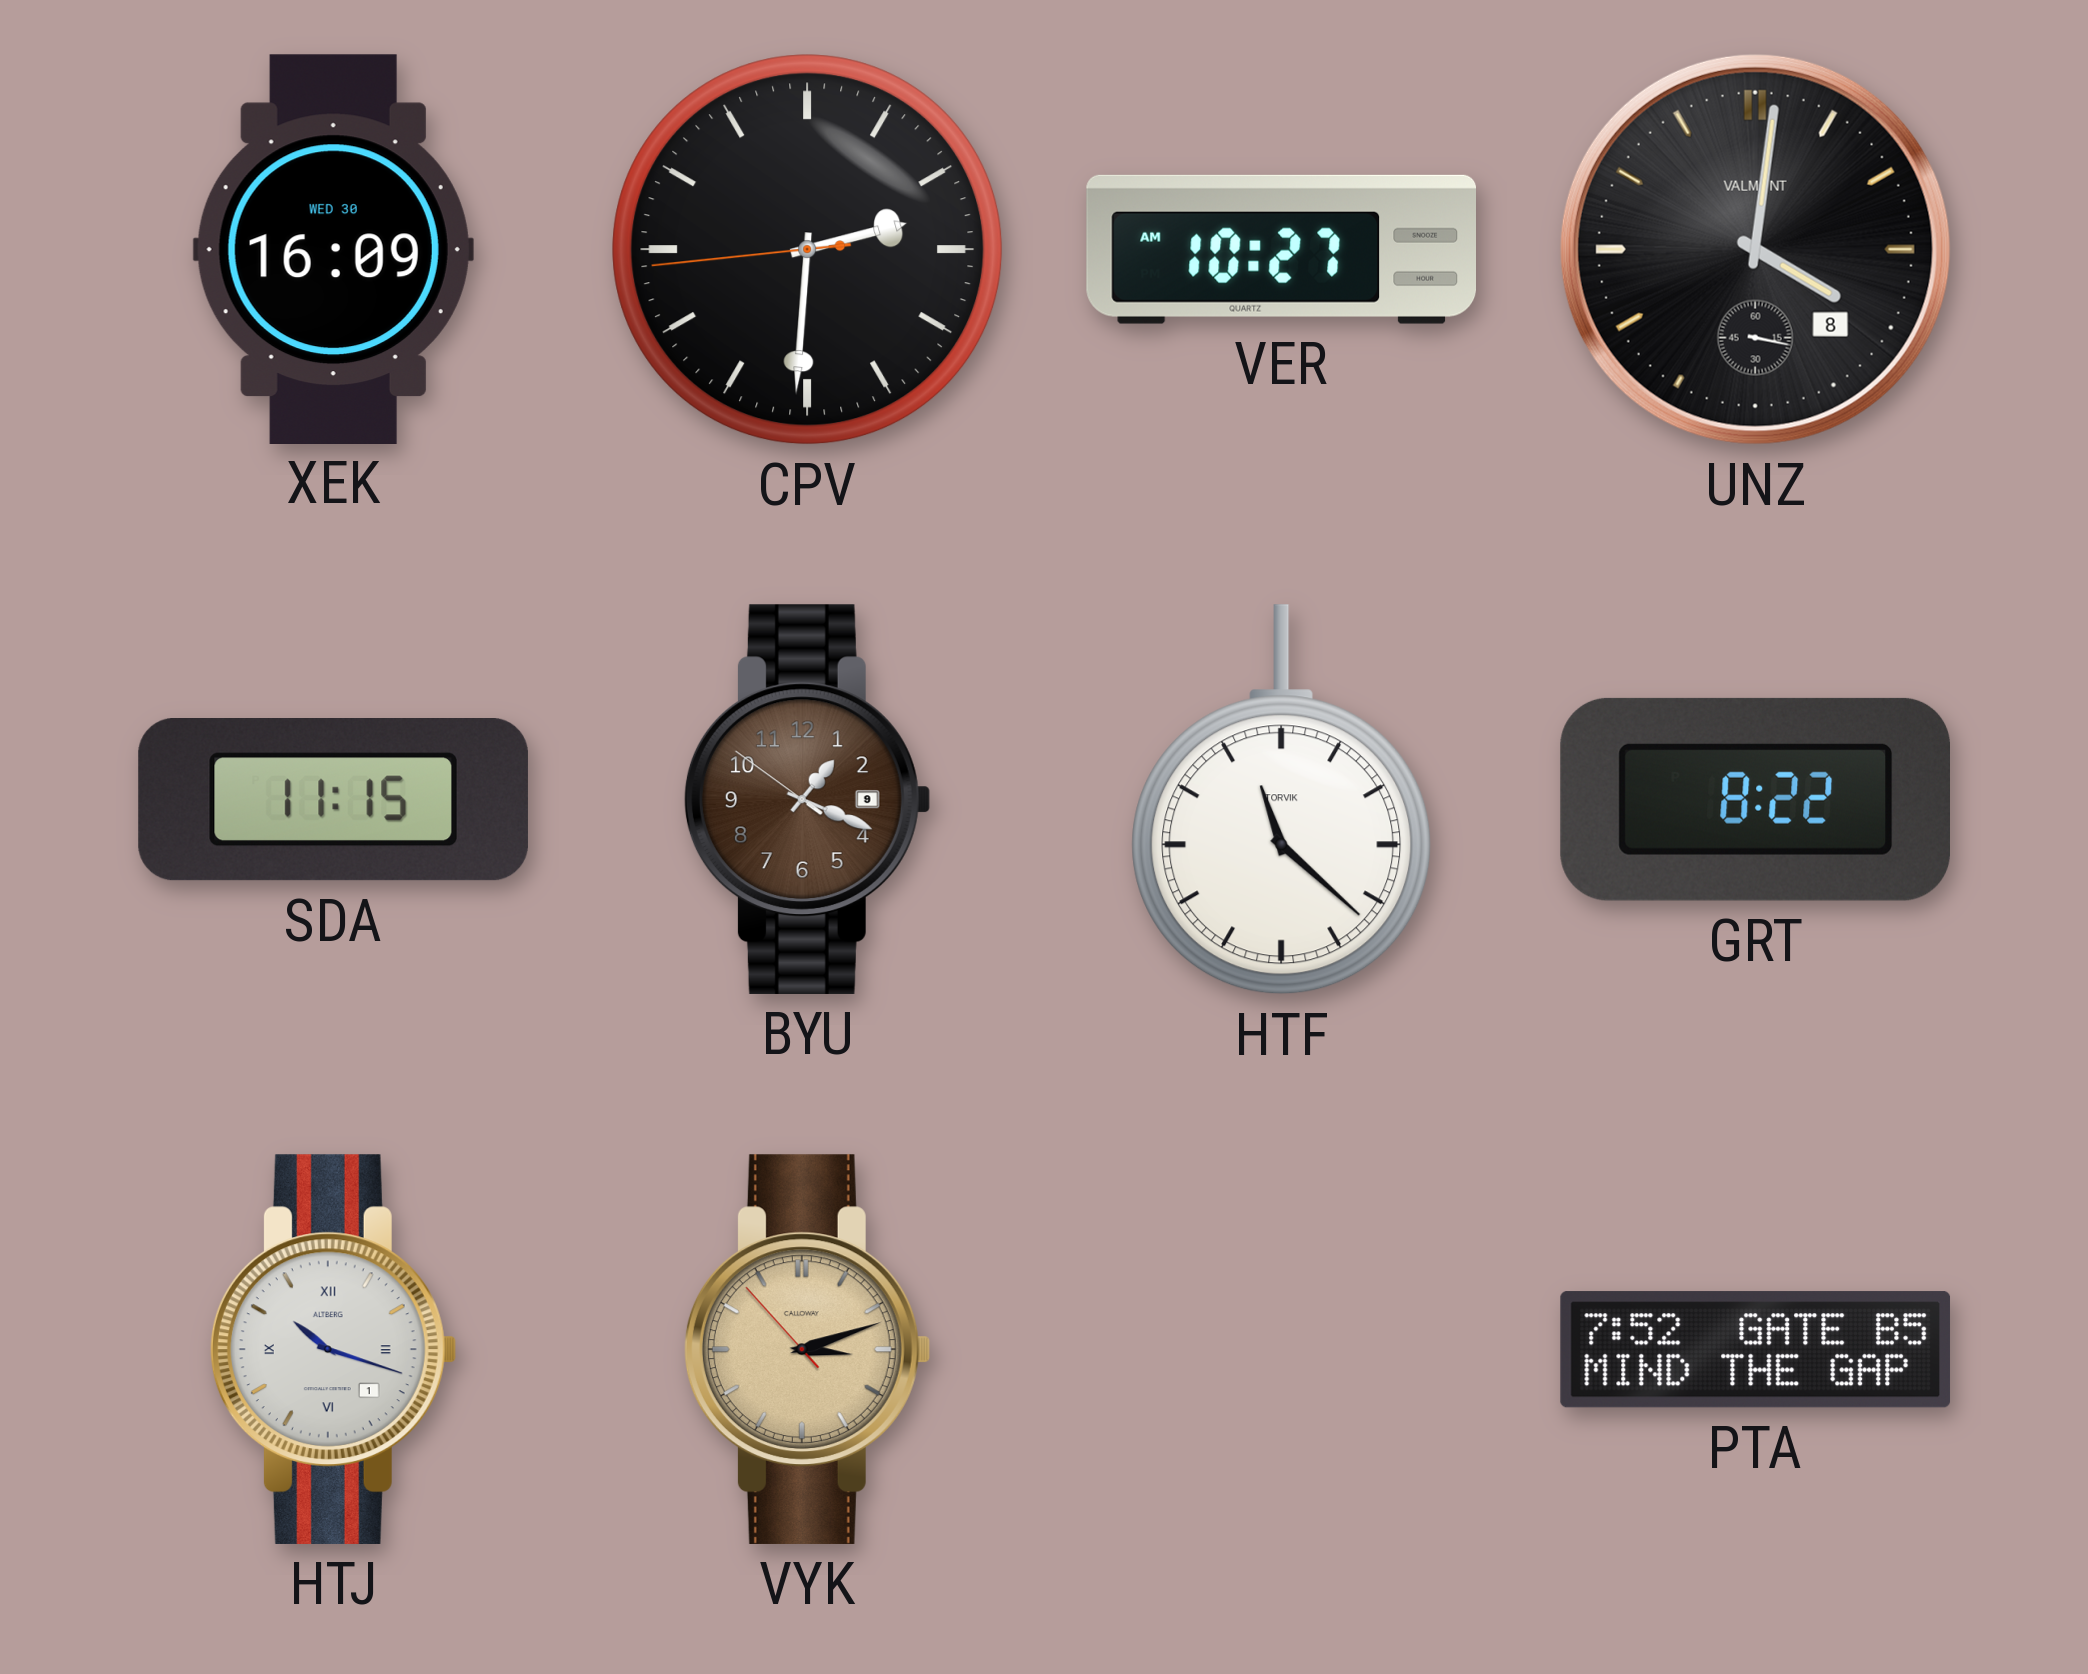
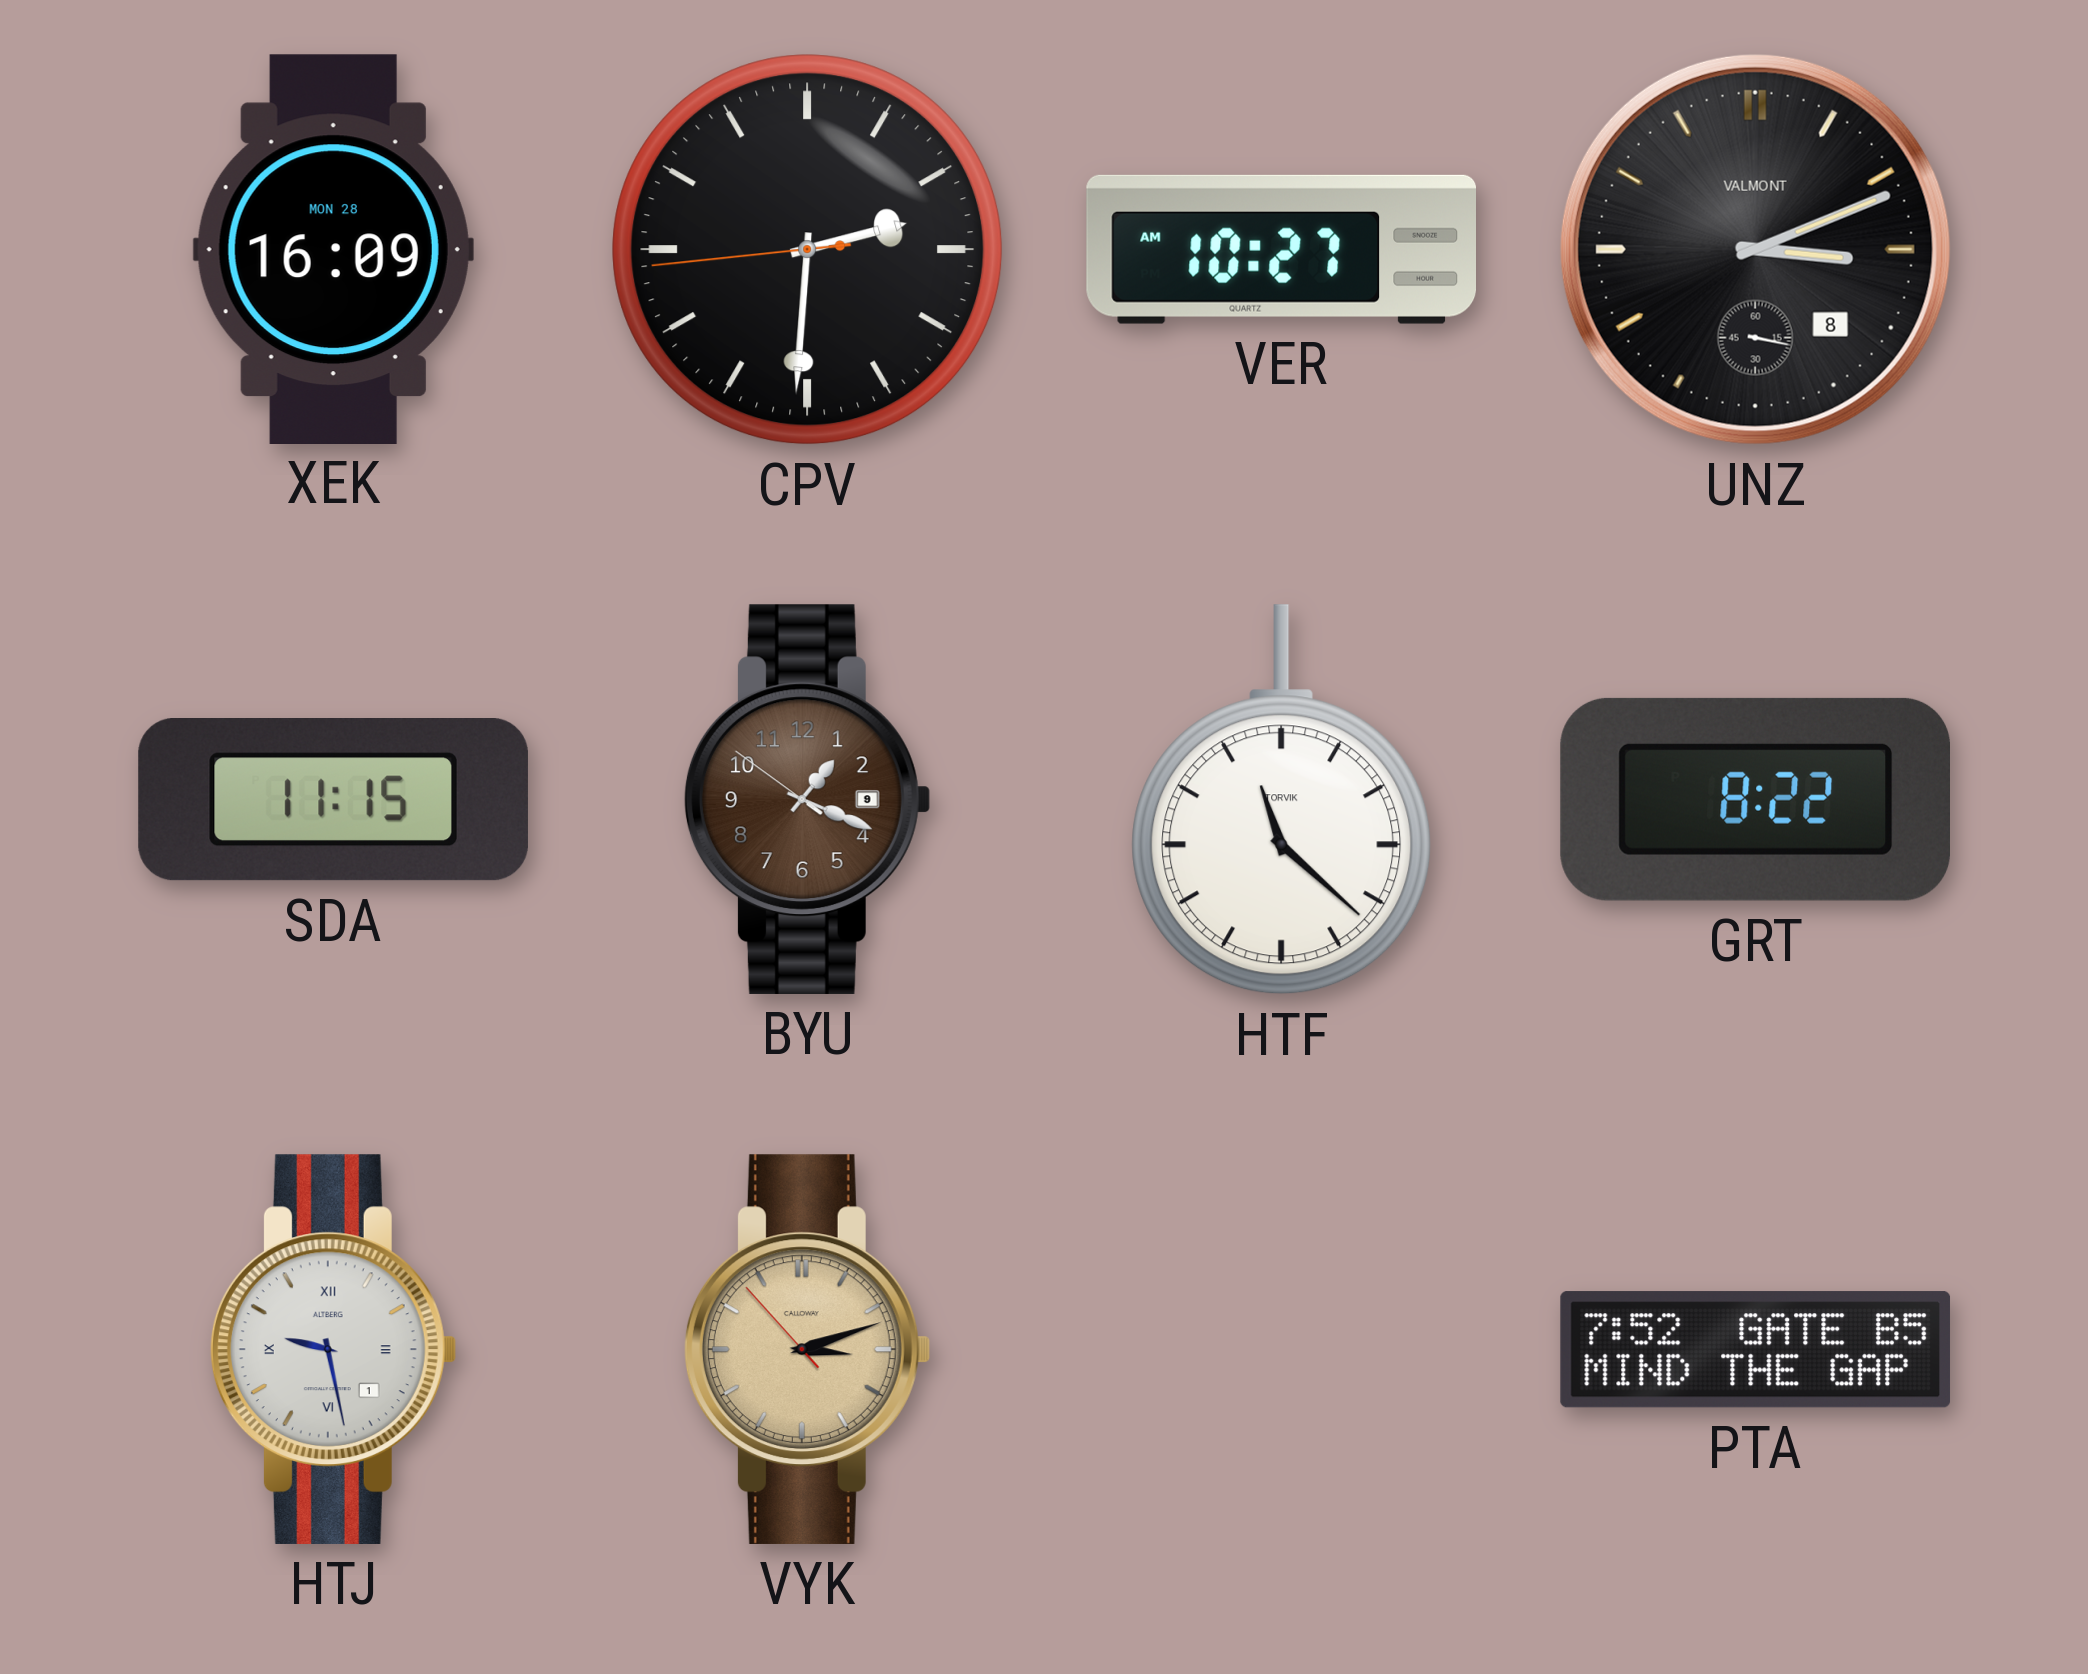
XEK date: WED 30 -> MON 28
UNZ: 4:01 -> 3:11
HTJ: 10:18 -> 9:28
